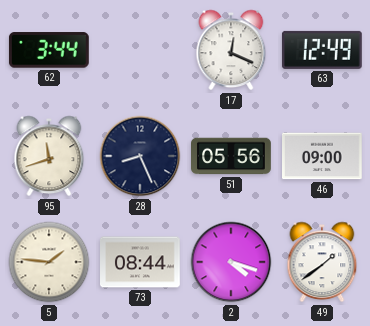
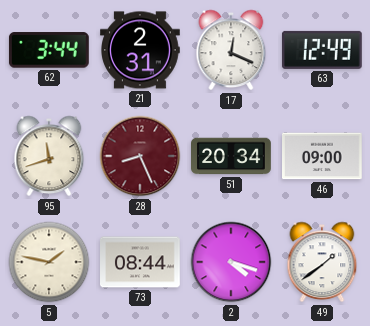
21: none -> 2:31
28 dial: navy -> burgundy
51: 05:56 -> 20:34
5: 1:46 -> 1:47
